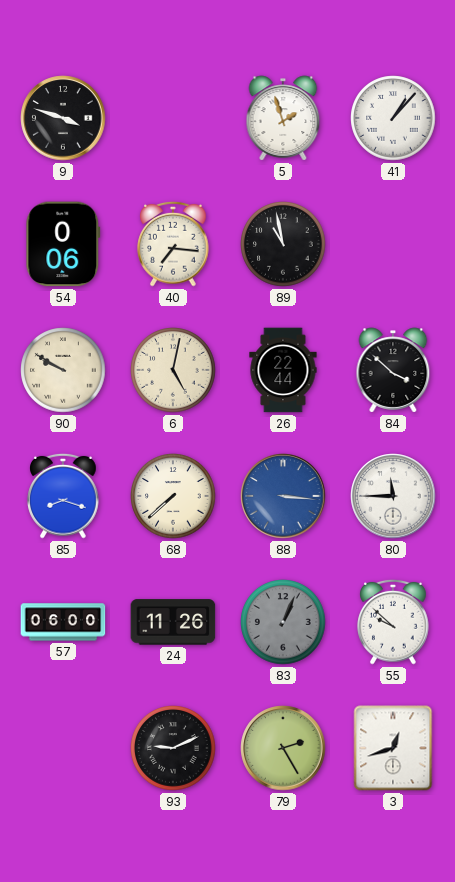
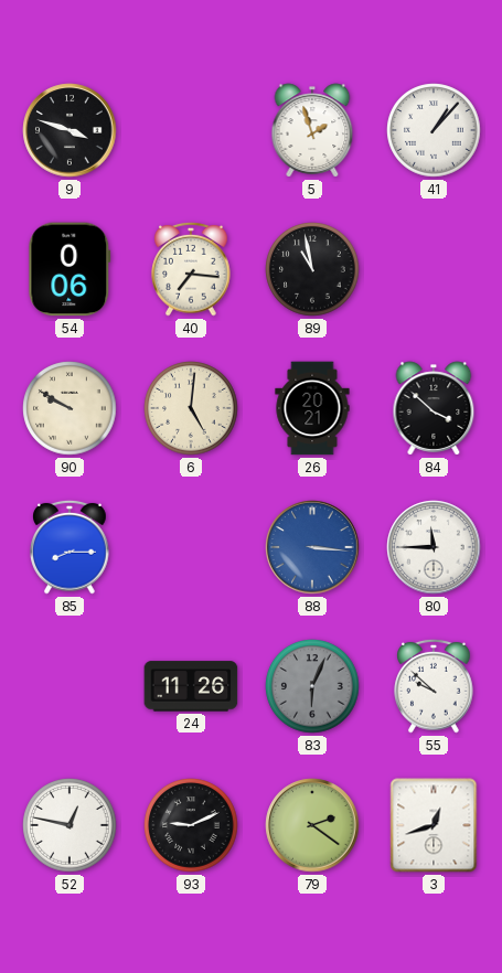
6: 5:02 -> 5:01
26: 22:44 -> 20:21
85: 8:18 -> 8:15
68: 7:38 -> none
57: 06:00 -> none
83: 1:04 -> 6:04
52: none -> 12:47
79: 2:25 -> 2:21
